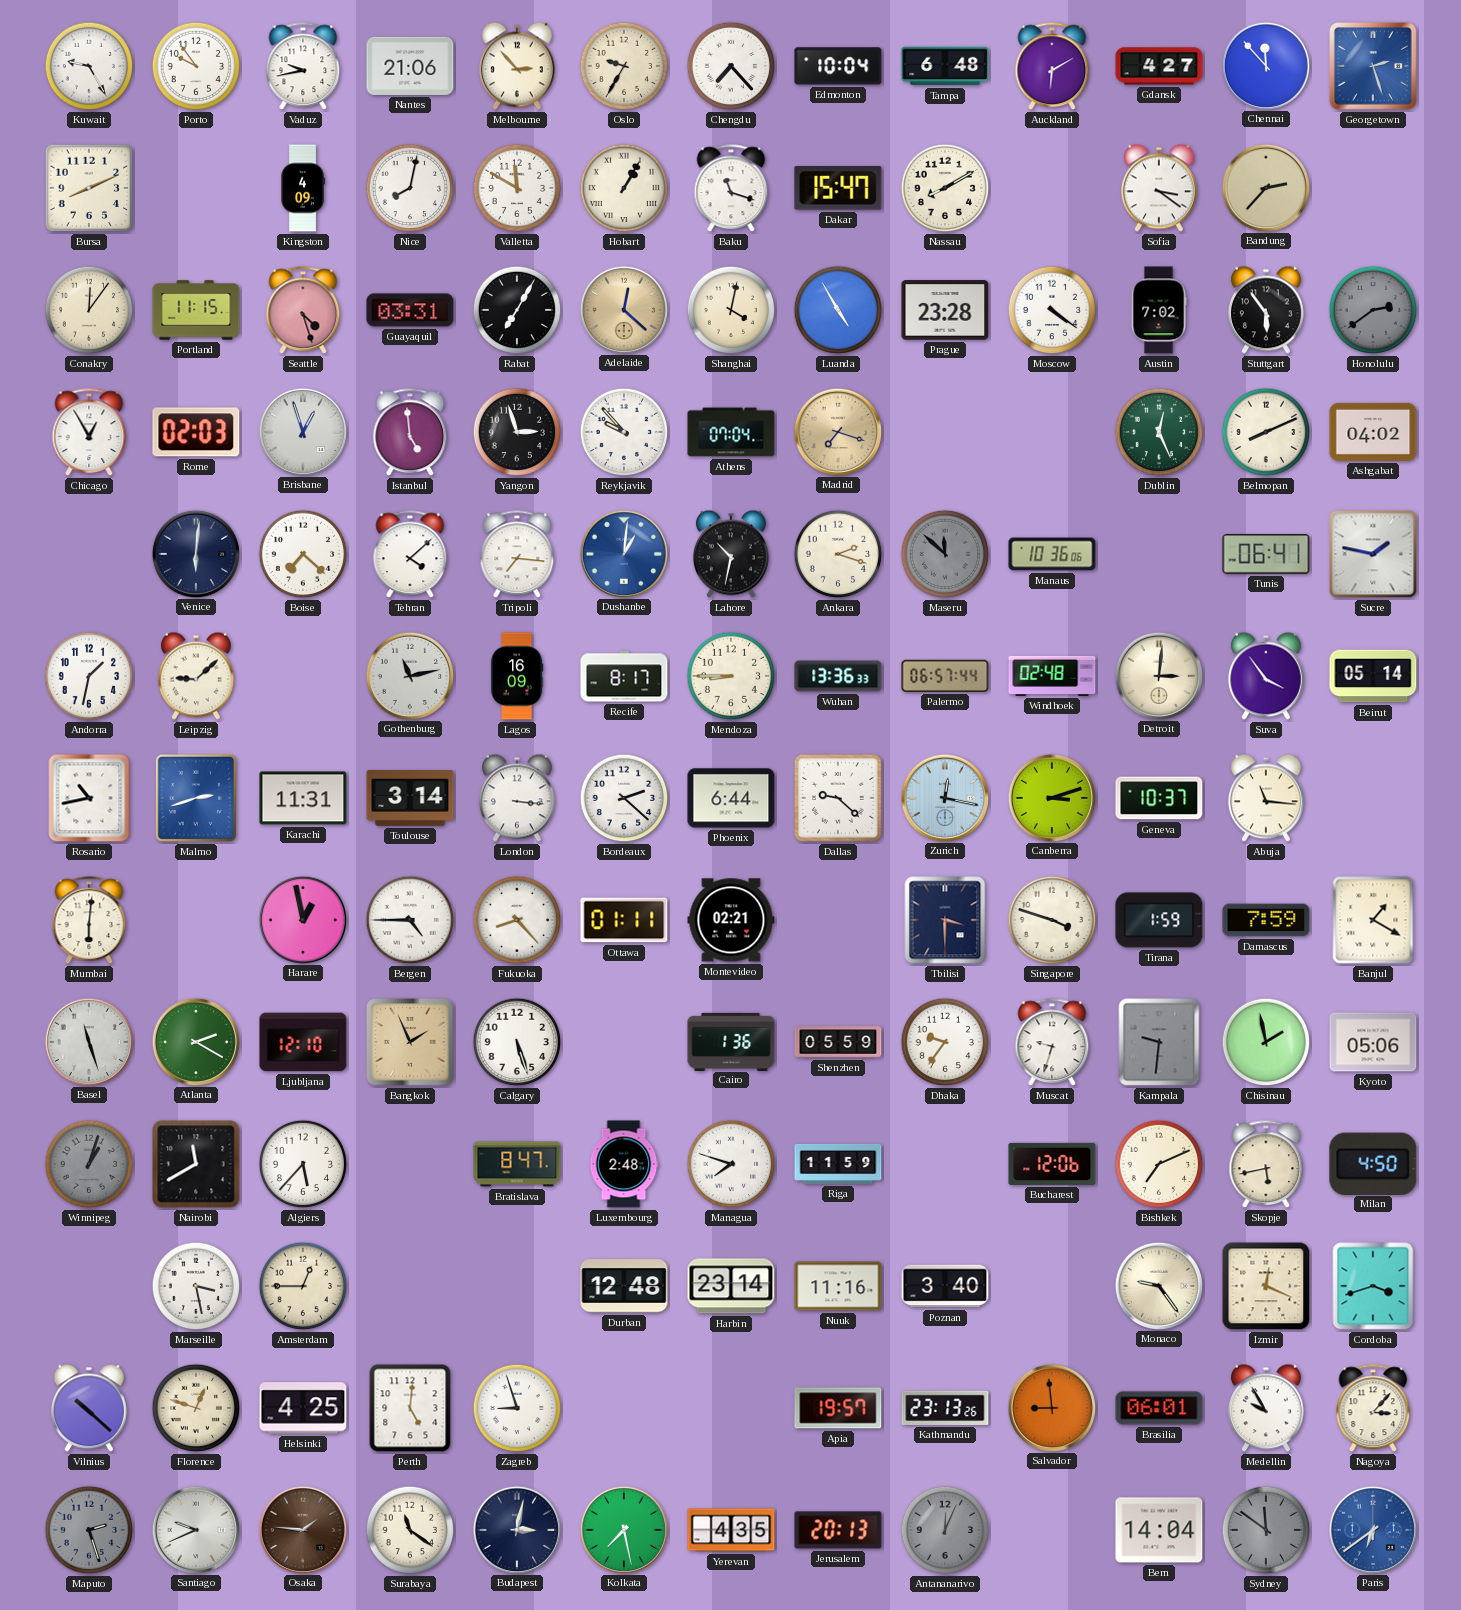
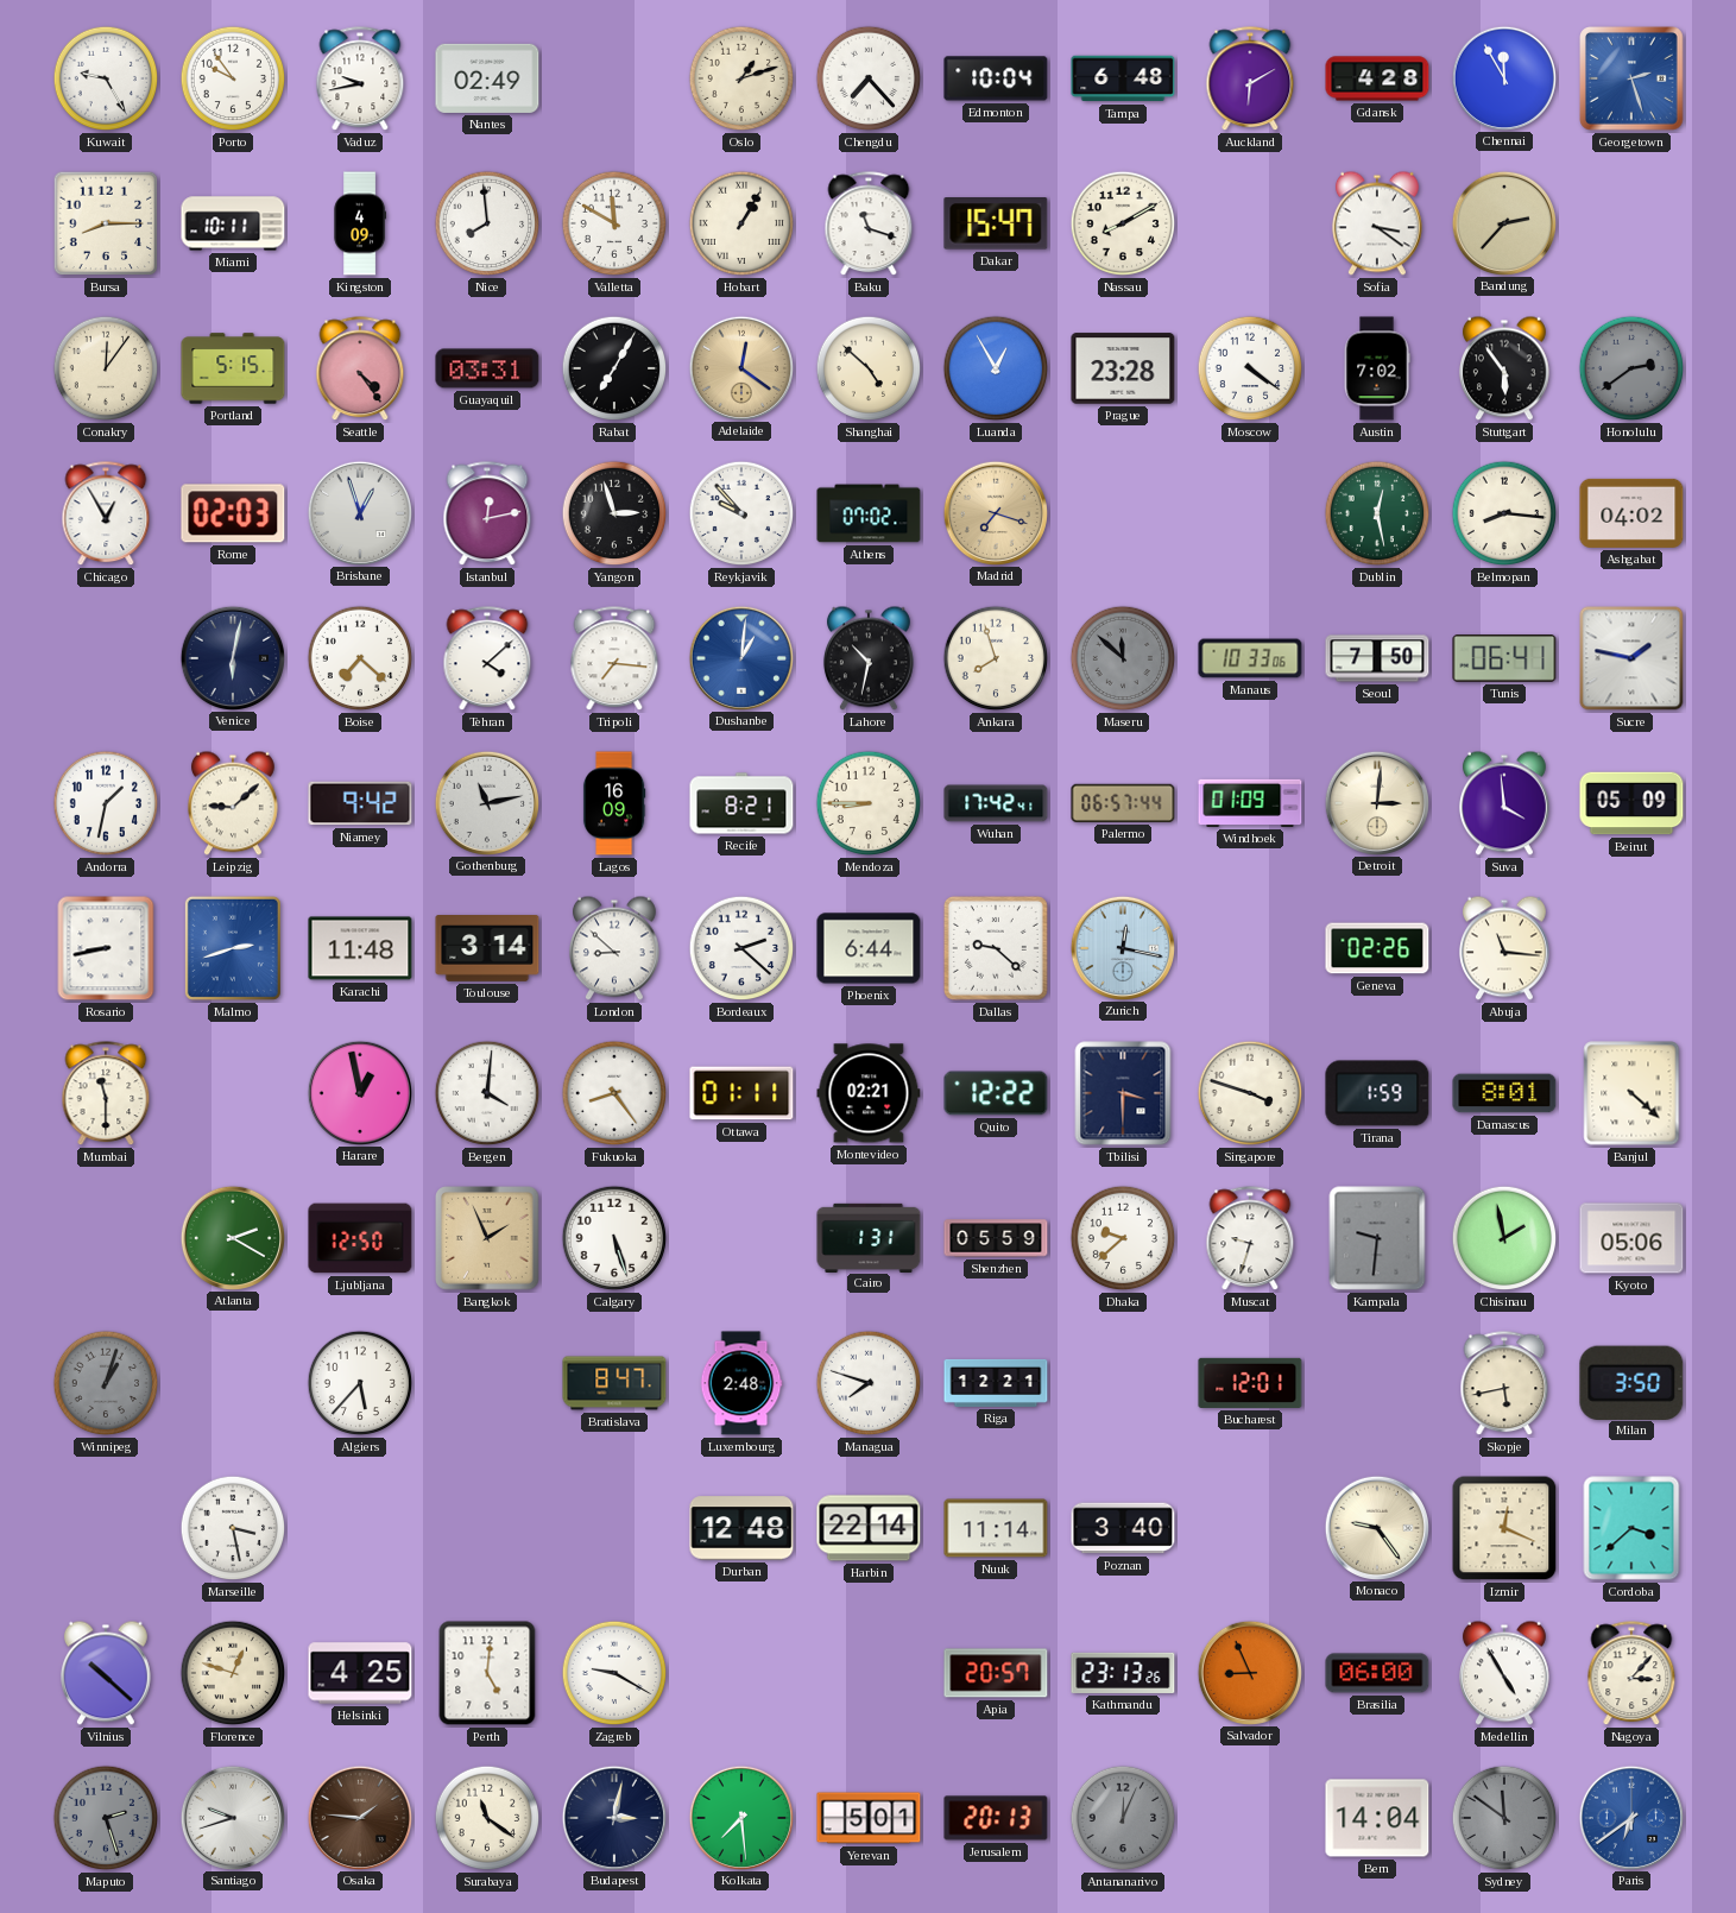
Nantes: 21:06 -> 02:49
Melbourne: 2:53 -> none
Oslo: 9:35 -> 1:12
Gdansk: 4:27 -> 4:28
Chennai: 11:53 -> 11:55
Bursa: 8:11 -> 8:15
Miami: none -> 10:11
Nice: 8:02 -> 7:59
Portland: 11:15 -> 5:15
Seattle: 4:27 -> 4:24
Adelaide: 12:22 -> 12:21
Shanghai: 4:02 -> 4:52
Luanda: 4:55 -> 12:55
Istanbul: 4:59 -> 12:13
Athens: 07:04 -> 07:02
Dublin: 12:26 -> 12:28
Belmopan: 8:11 -> 8:16
Venice: 6:01 -> 6:02
Ankara: 2:18 -> 7:57
Manaus: 10:36 -> 10:33
Seoul: none -> 7:50
Niamey: none -> 9:42
Recife: 8:17 -> 8:21
Wuhan: 13:36 -> 17:42
Windhoek: 02:48 -> 01:09
Suva: 3:54 -> 3:59
Beirut: 05:14 -> 05:09
Rosario: 10:43 -> 8:43
Karachi: 11:31 -> 11:48
London: 3:16 -> 8:52
Canberra: 3:12 -> none
Geneva: 10:37 -> 02:26
Mumbai: 6:01 -> 11:30
Bergen: 4:45 -> 4:01
Fukuoka: 8:23 -> 8:24
Quito: none -> 12:22
Damascus: 7:59 -> 8:01
Banjul: 1:20 -> 4:22
Basel: 11:27 -> none
Ljubljana: 12:10 -> 12:50
Cairo: 1:36 -> 1:31
Dhaka: 9:36 -> 9:38
Nairobi: 11:40 -> none
Riga: 11:59 -> 12:21
Bucharest: 12:06 -> 12:01
Bishkek: 7:11 -> none
Milan: 4:50 -> 3:50
Amsterdam: 12:45 -> none
Harbin: 23:14 -> 22:14
Nuuk: 11:16 -> 11:14
Cordoba: 3:42 -> 3:38
Zagreb: 8:57 -> 9:20
Apia: 19:57 -> 20:57
Salvador: 8:59 -> 8:56
Brasilia: 06:01 -> 06:00
Medellin: 9:55 -> 4:55
Santiago: 9:41 -> 9:42
Kolkata: 7:28 -> 7:29
Yerevan: 4:35 -> 5:01
